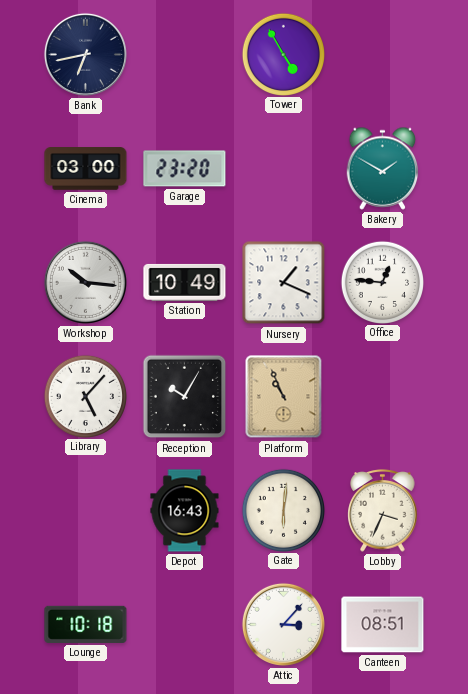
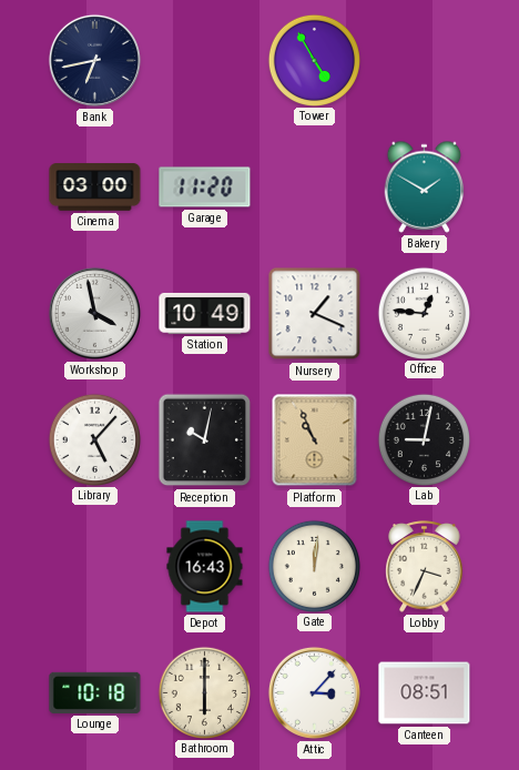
Garage: 23:20 -> 11:20
Workshop: 10:16 -> 3:58
Reception: 10:05 -> 10:02
Lab: none -> 9:02
Gate: 6:01 -> 12:01
Bathroom: none -> 6:00
